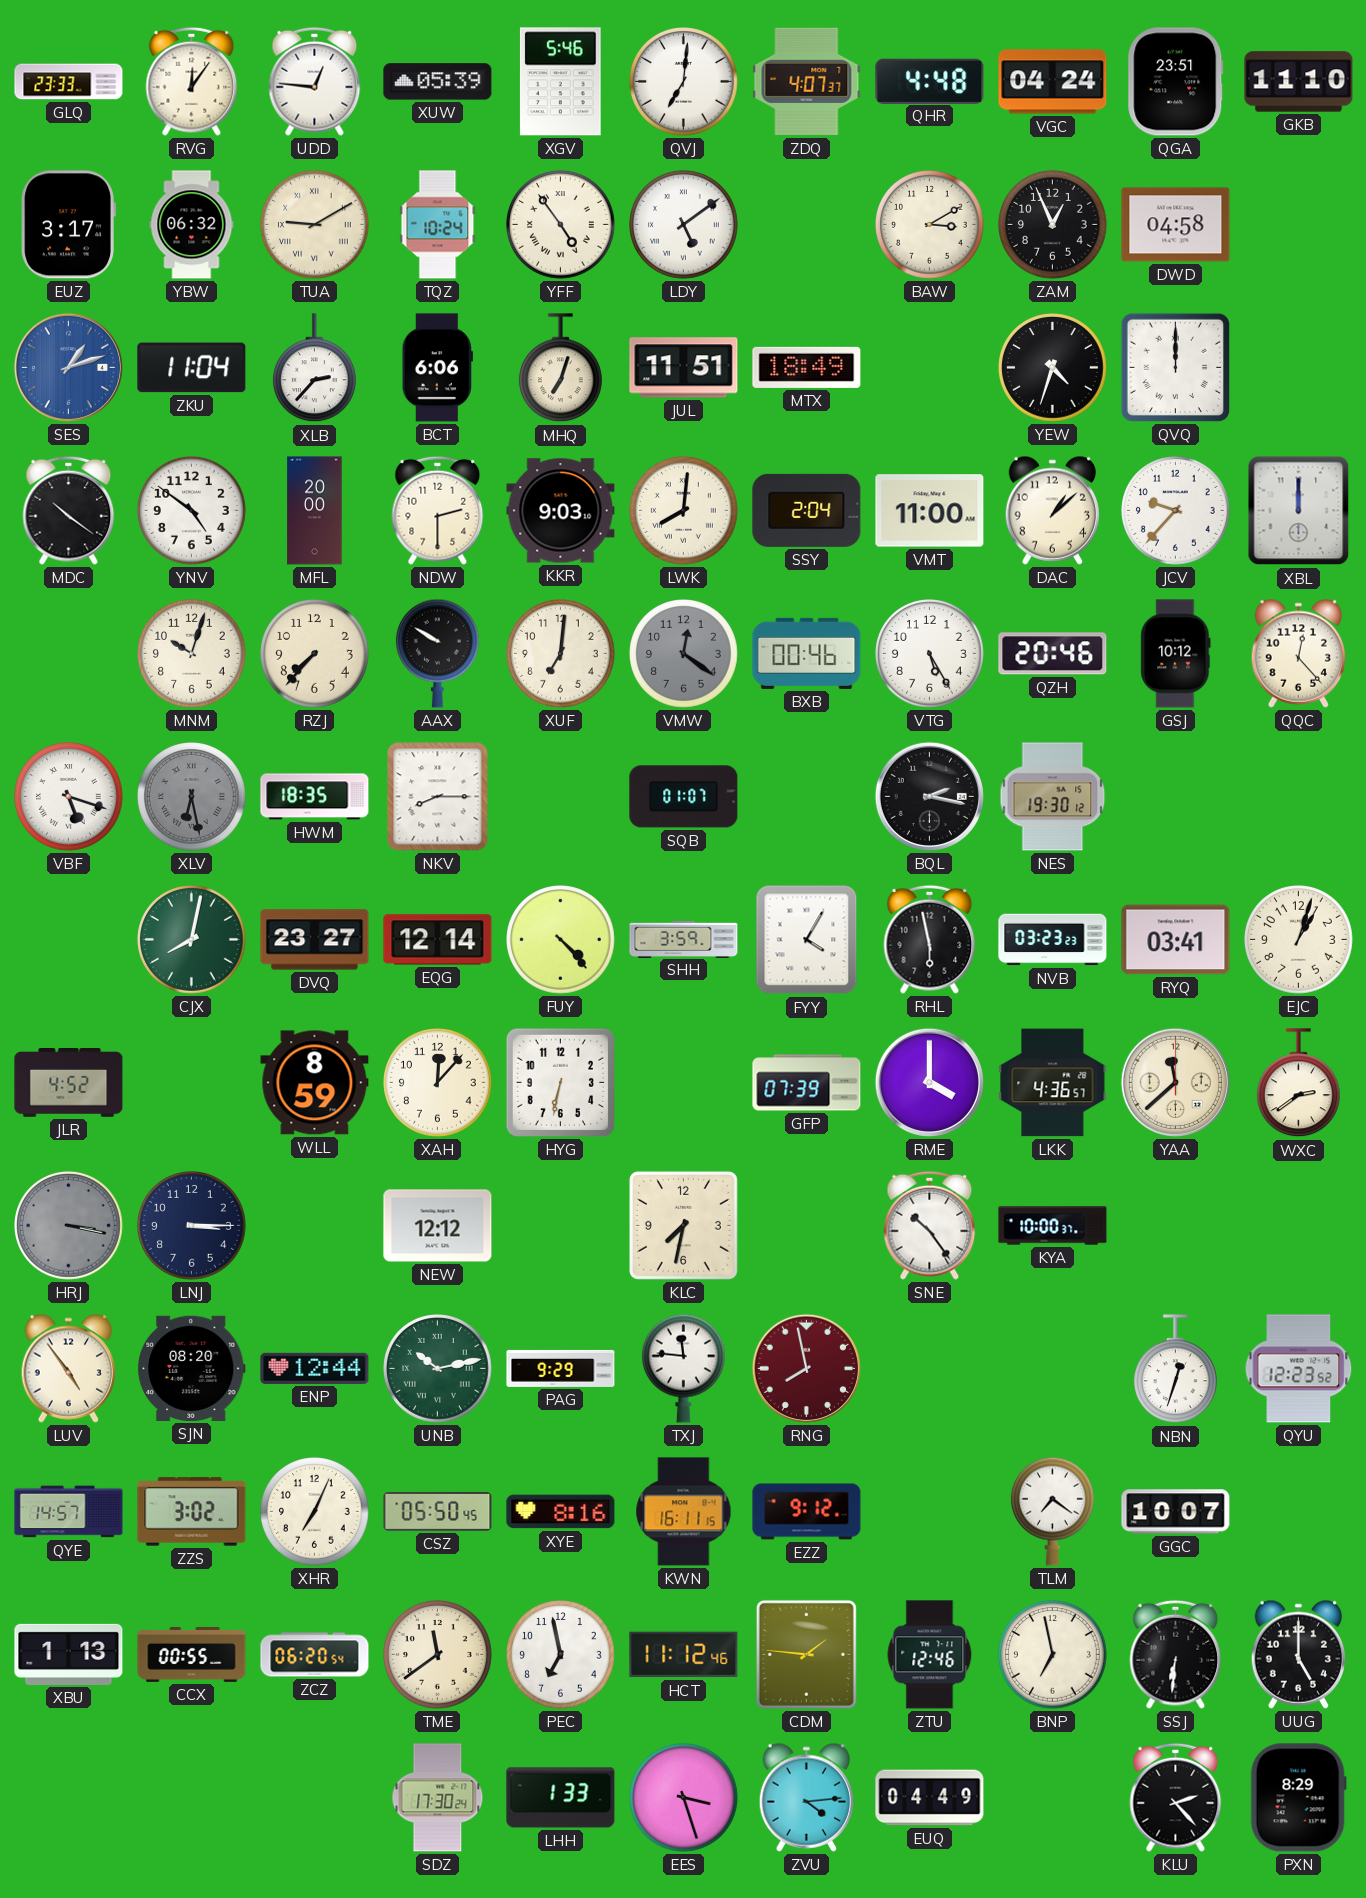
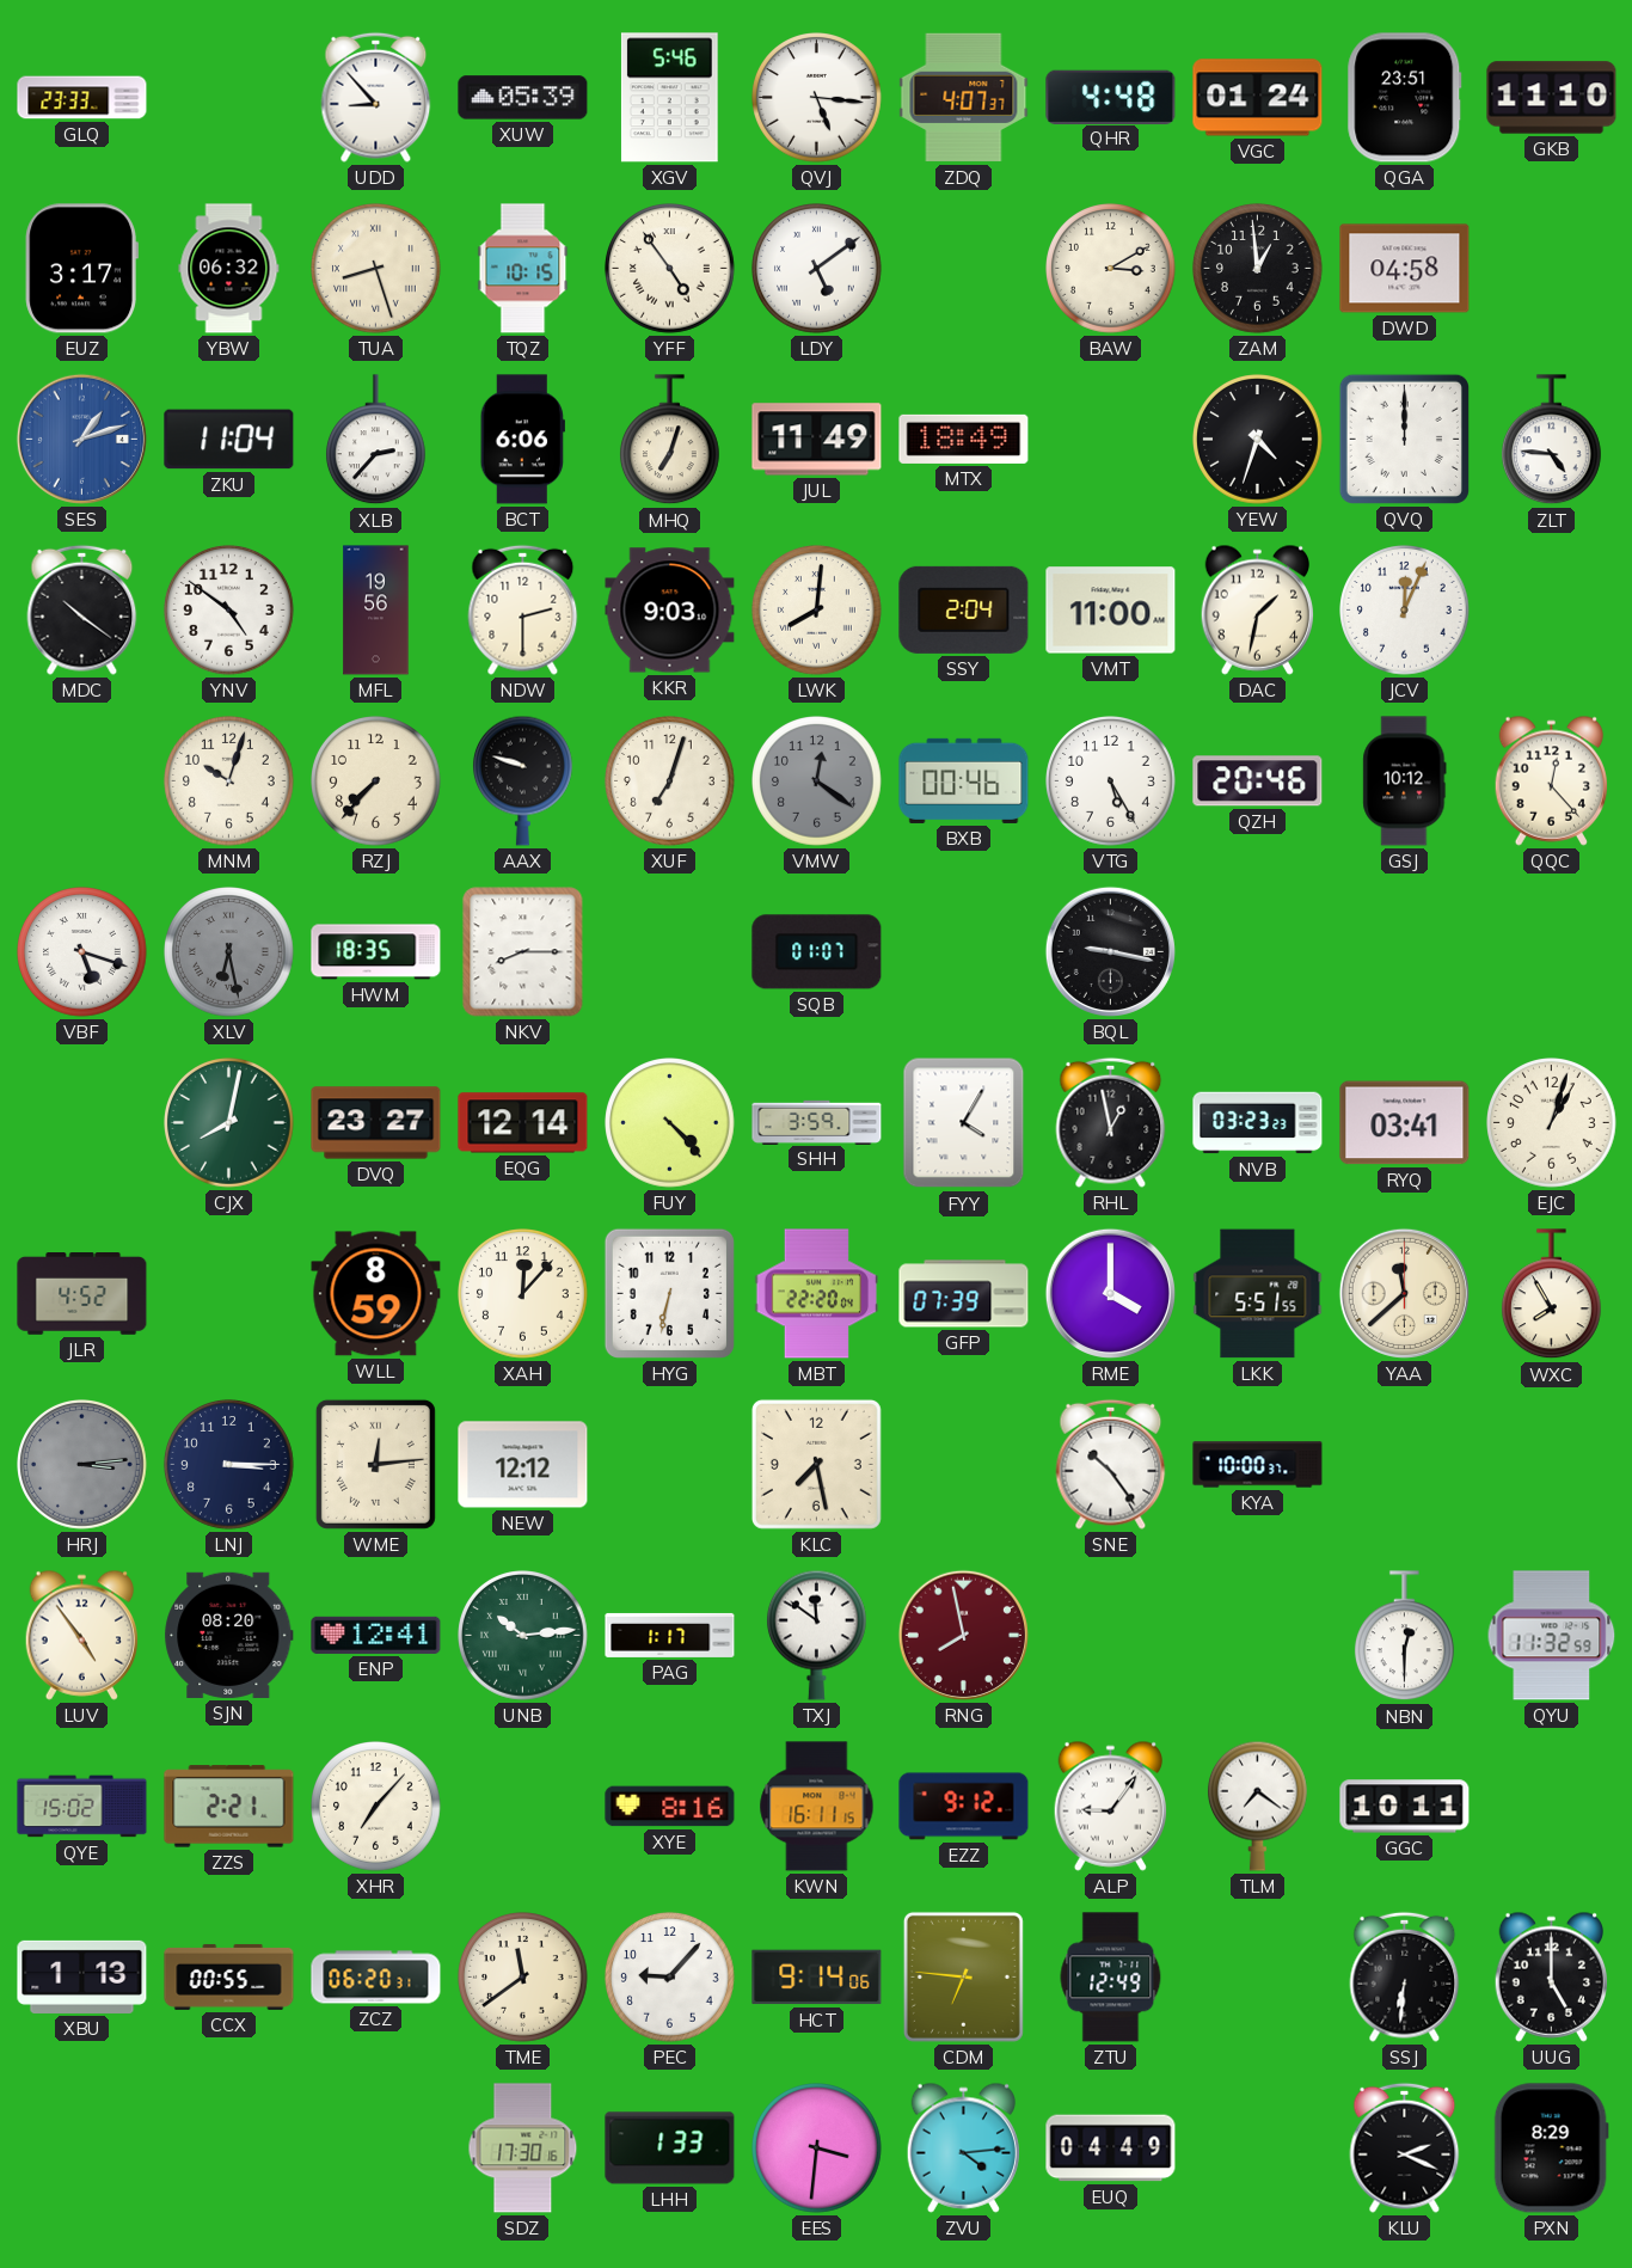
RVG: 12:06 -> none
UDD: 12:46 -> 8:53
QVJ: 7:01 -> 5:16
VGC: 04:24 -> 01:24
TUA: 9:10 -> 8:27
TQZ: 10:24 -> 10:15
ZAM: 12:56 -> 12:59
JUL: 11:51 -> 11:49
ZLT: none -> 4:46
MFL: 20:00 -> 19:56
DAC: 1:08 -> 1:32
JCV: 9:37 -> 12:04
XBL: 12:00 -> none
AAX: 9:50 -> 9:48
XUF: 7:01 -> 7:03
BQL: 2:17 -> 9:17
NES: 19:30 -> none
RHL: 5:58 -> 12:58
MBT: none -> 22:20
LKK: 4:36 -> 5:51
WXC: 2:39 -> 7:55
HRJ: 3:17 -> 3:14
WME: none -> 12:14
KLC: 7:32 -> 7:28
ENP: 12:44 -> 12:41
UNB: 10:13 -> 10:14
PAG: 9:29 -> 1:17
TXJ: 11:46 -> 11:51
NBN: 12:33 -> 12:30
QYU: 12:23 -> 11:32
QYE: 14:57 -> 15:02
ZZS: 3:02 -> 2:21
XHR: 7:04 -> 7:07
CSZ: 05:50 -> none
ALP: none -> 9:06
GGC: 10:07 -> 10:11
ZCZ: 06:20:54 -> 06:20:31
PEC: 6:58 -> 9:07
HCT: 11:12 -> 9:14
CDM: 1:46 -> 6:46
ZTU: 12:46 -> 12:49
BNP: 6:58 -> none
SDZ: 17:30:24 -> 17:30:16
EES: 3:27 -> 3:31
KLU: 2:23 -> 2:19
